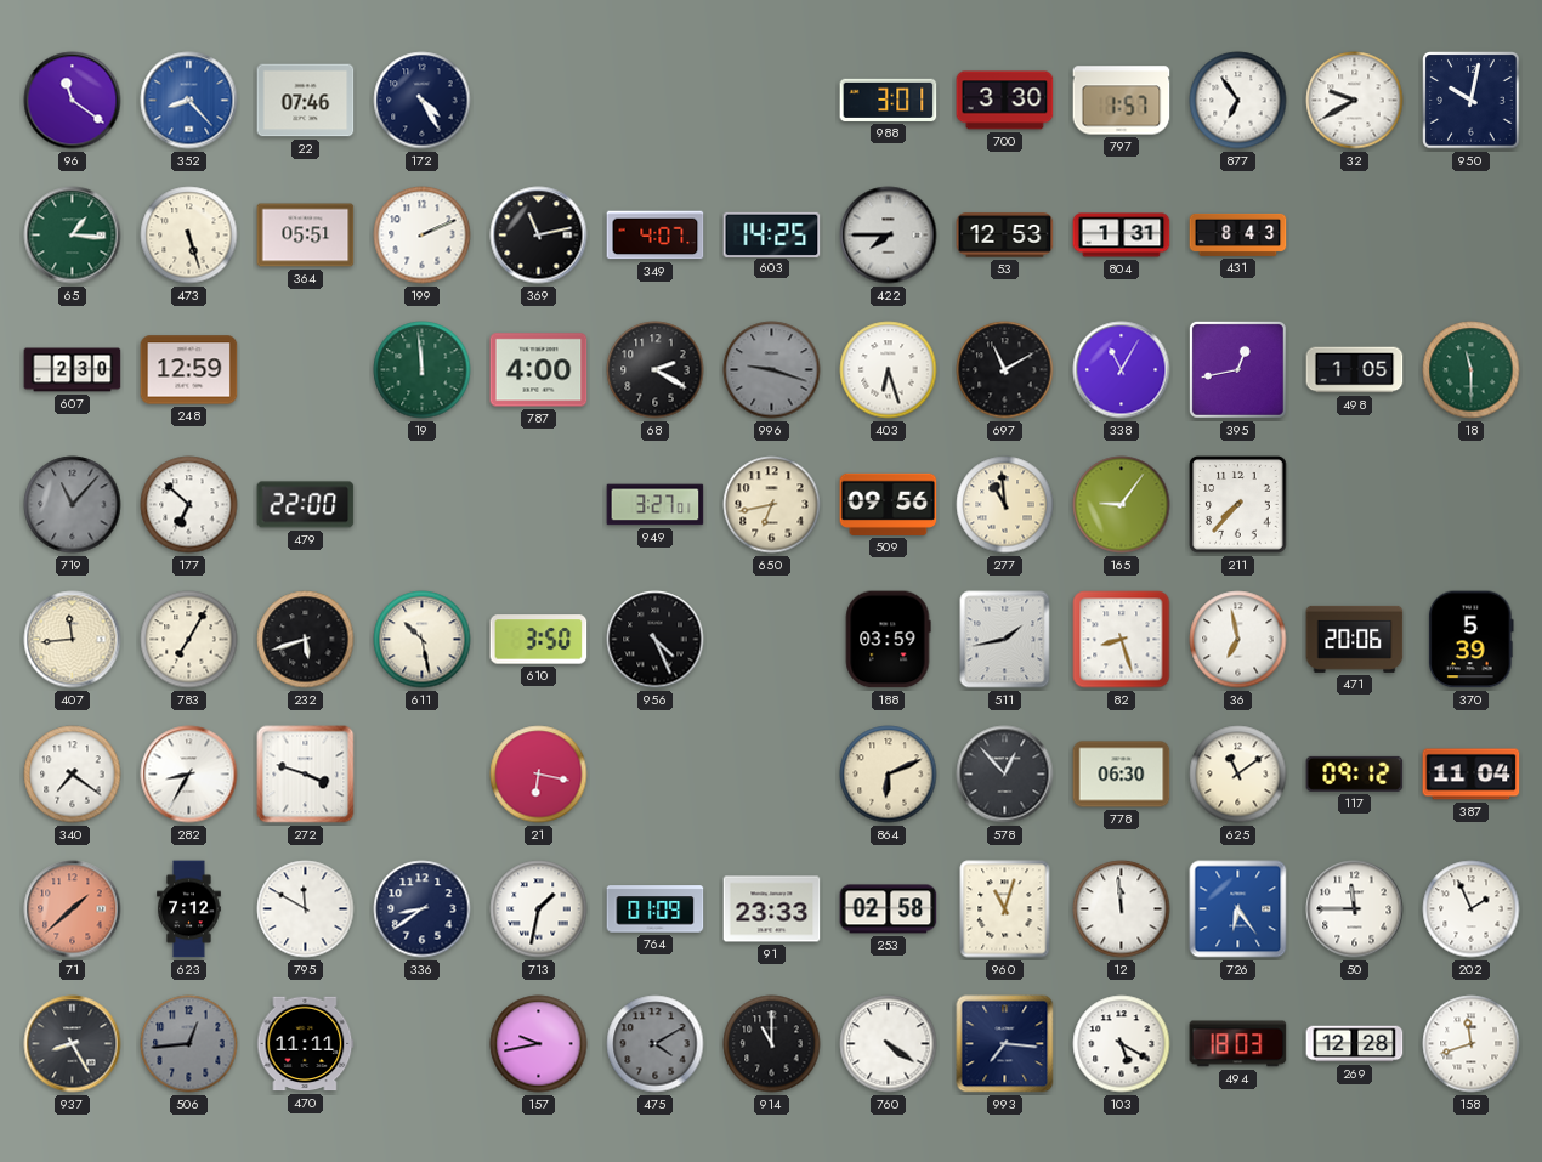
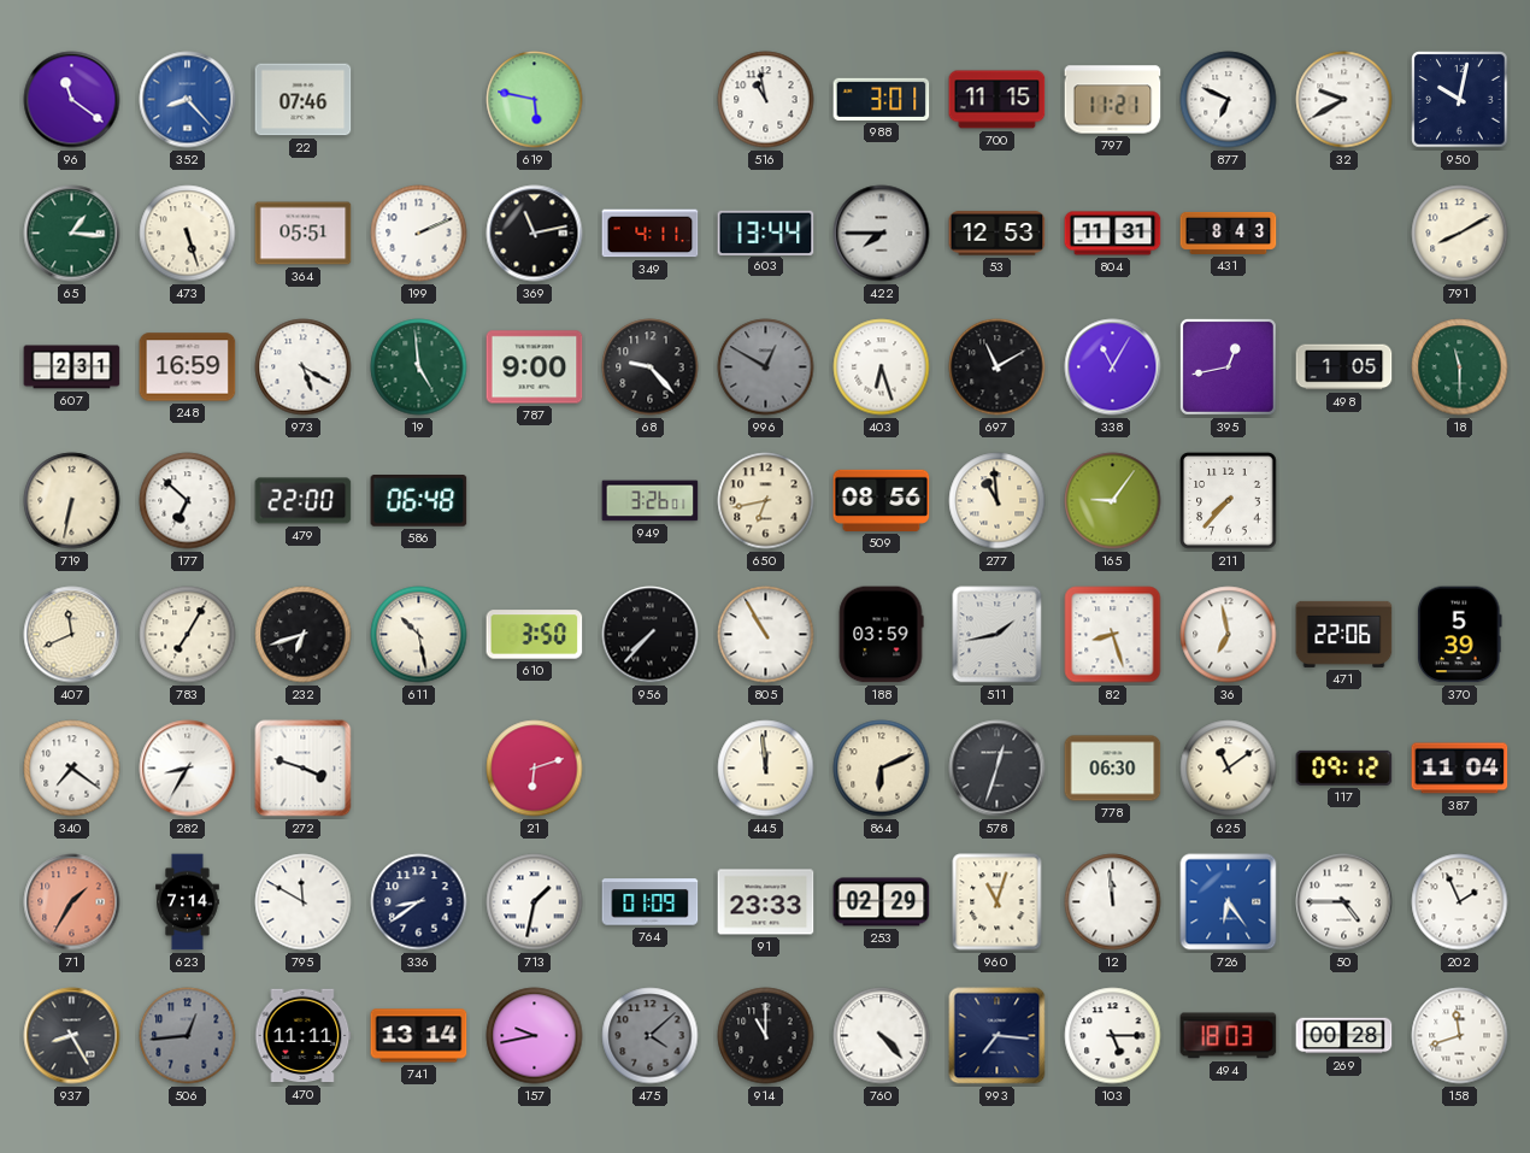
172: 4:25 -> none
619: none -> 5:47
516: none -> 10:58
700: 3:30 -> 11:15
797: 1:57 -> 11:21
877: 6:54 -> 6:49
349: 4:07 -> 4:11
603: 14:25 -> 13:44
804: 1:31 -> 11:31
791: none -> 8:10
607: 2:30 -> 2:31
248: 12:59 -> 16:59
973: none -> 5:20
19: 11:59 -> 4:59
787: 4:00 -> 9:00
68: 2:20 -> 9:23
996: 9:18 -> 12:50
719: 11:07 -> 6:32
719 dial: grey -> cream
586: none -> 06:48
949: 3:27 -> 3:26
509: 09:56 -> 08:56
407: 11:44 -> 11:41
232: 5:42 -> 6:42
956: 4:26 -> 7:37
805: none -> 10:55
471: 20:06 -> 22:06
21: 6:17 -> 6:12
445: none -> 11:59
578: 12:53 -> 12:33
71: 1:38 -> 1:35
623: 7:12 -> 7:14
253: 02:58 -> 02:29
50: 11:45 -> 4:45
741: none -> 13:14
475: 4:10 -> 4:08
760: 4:21 -> 4:23
103: 5:20 -> 5:15
269: 12:28 -> 00:28
